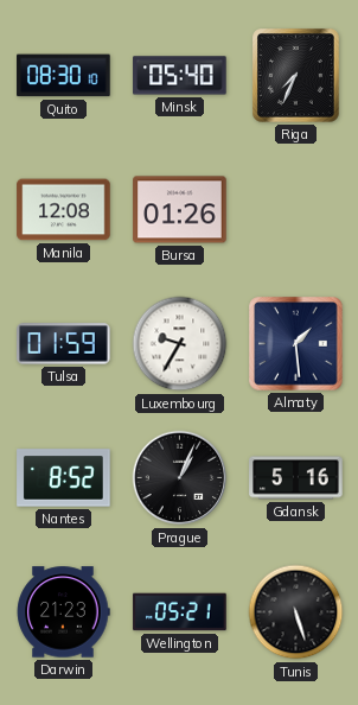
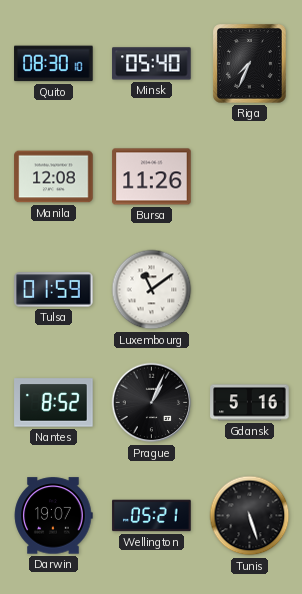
Bursa: 01:26 -> 11:26
Luxembourg: 9:35 -> 11:09
Almaty: 1:29 -> none
Darwin: 21:23 -> 19:07
